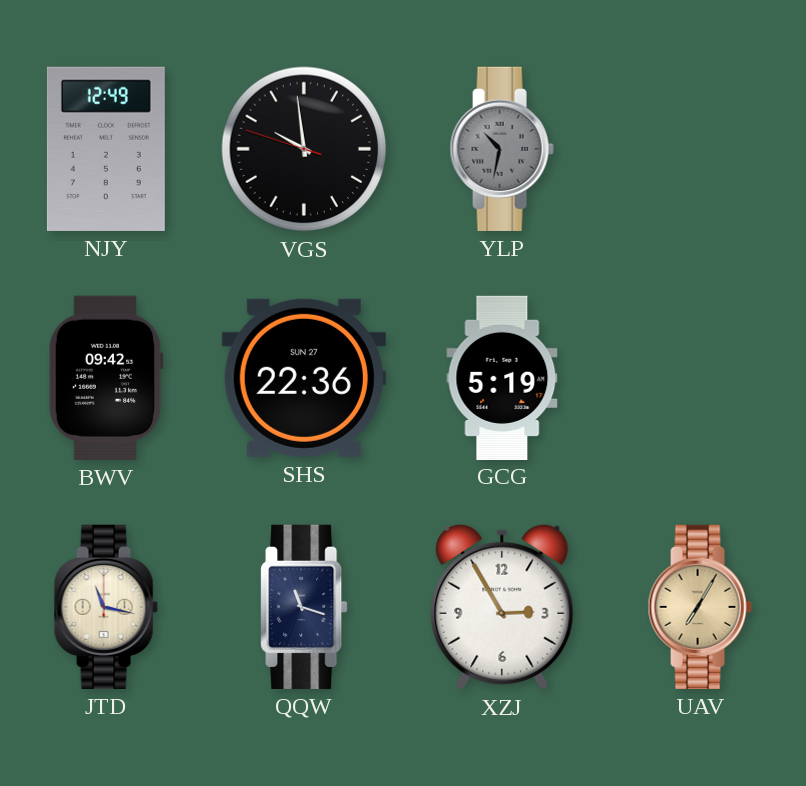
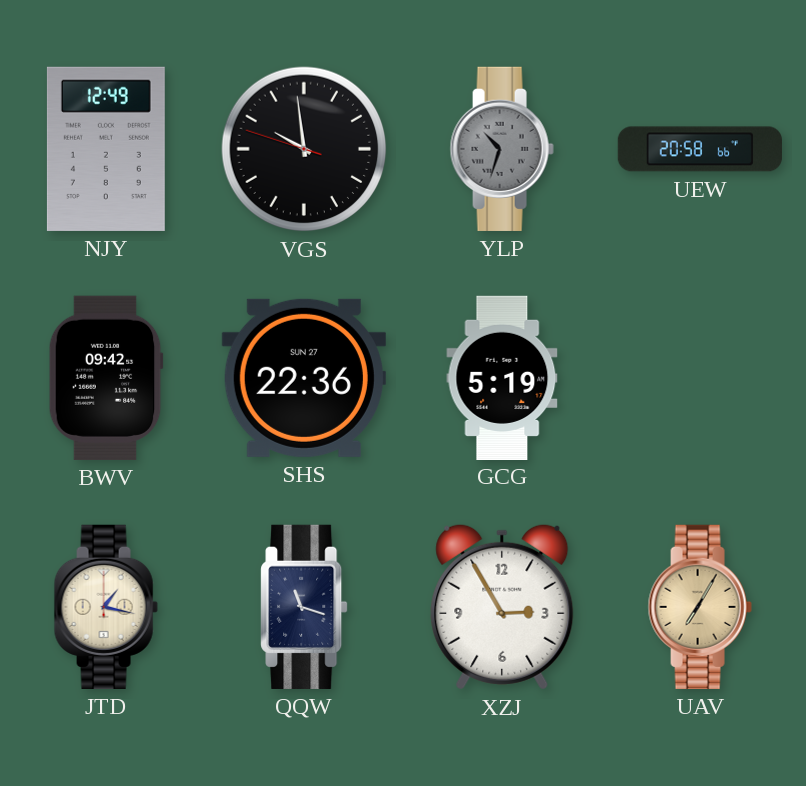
YLP: 10:32 -> 10:33
UEW: none -> 20:58
JTD: 11:17 -> 1:17
